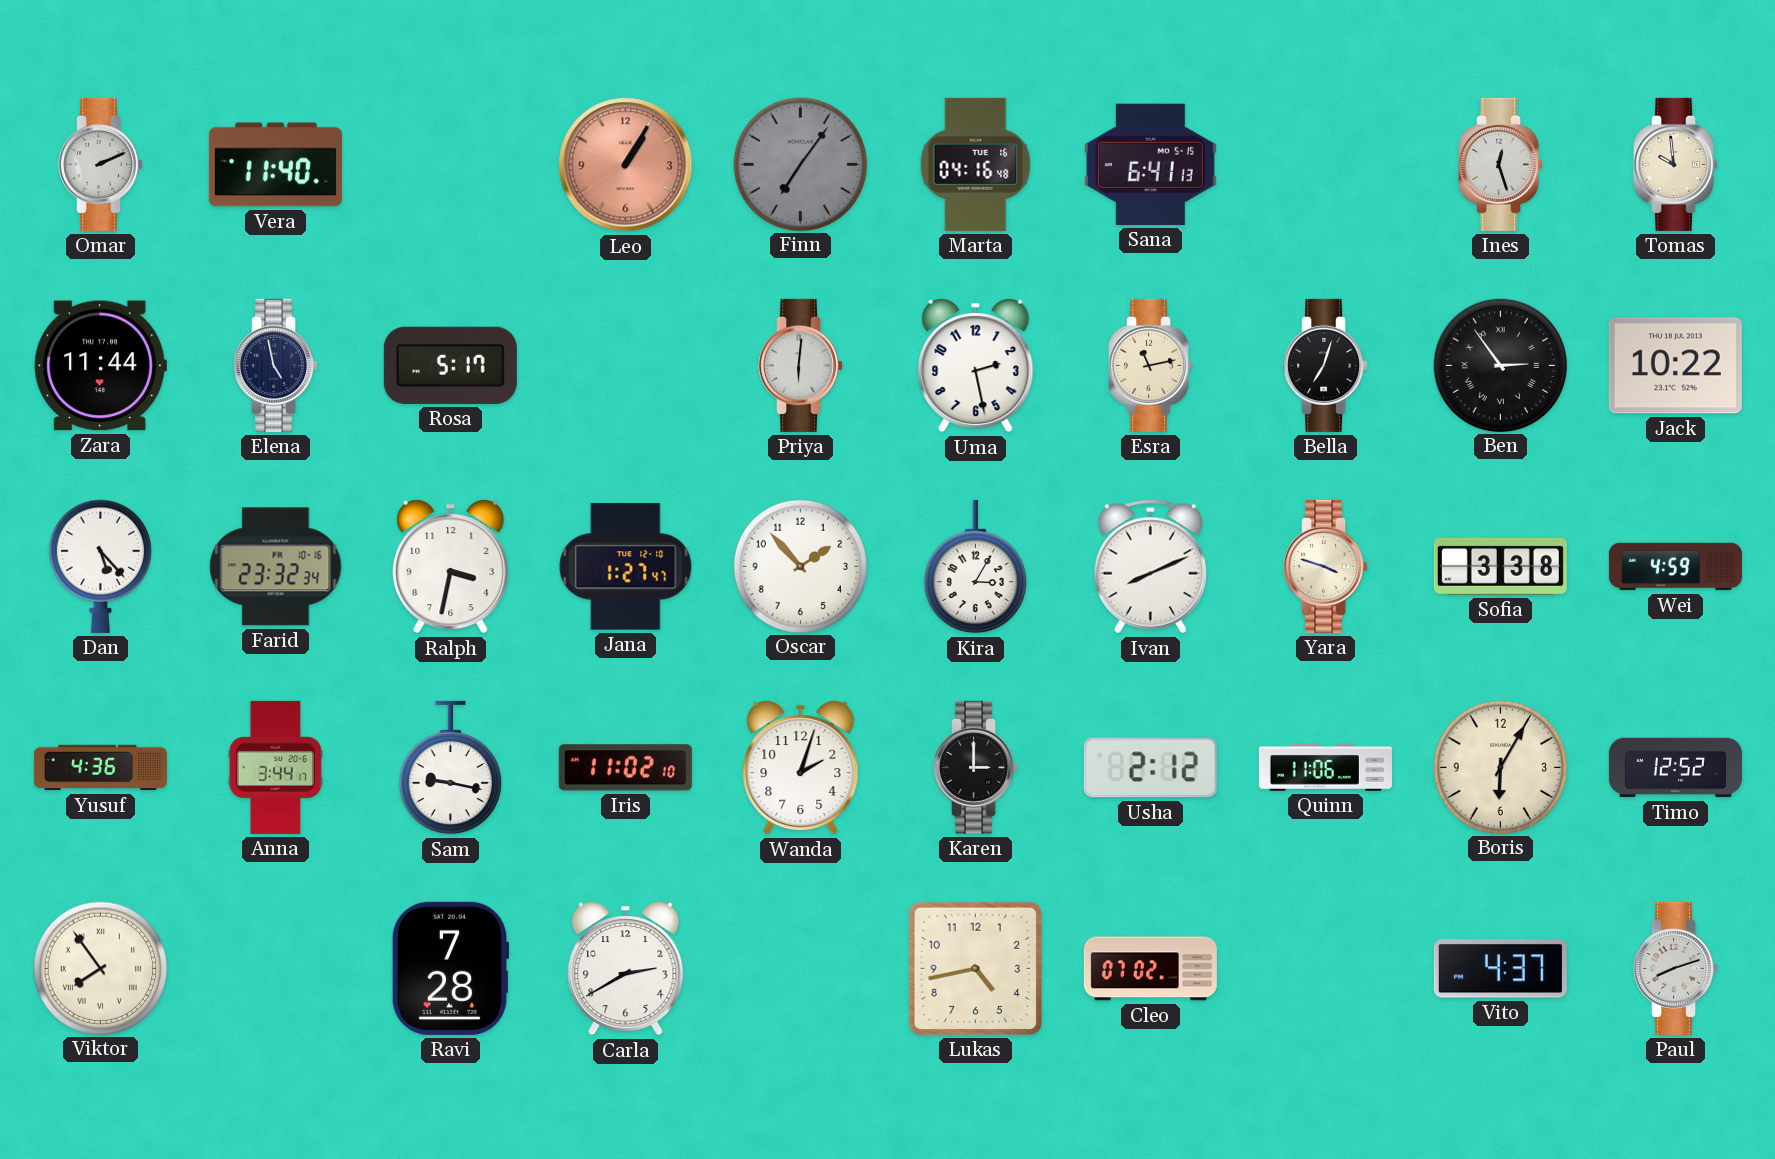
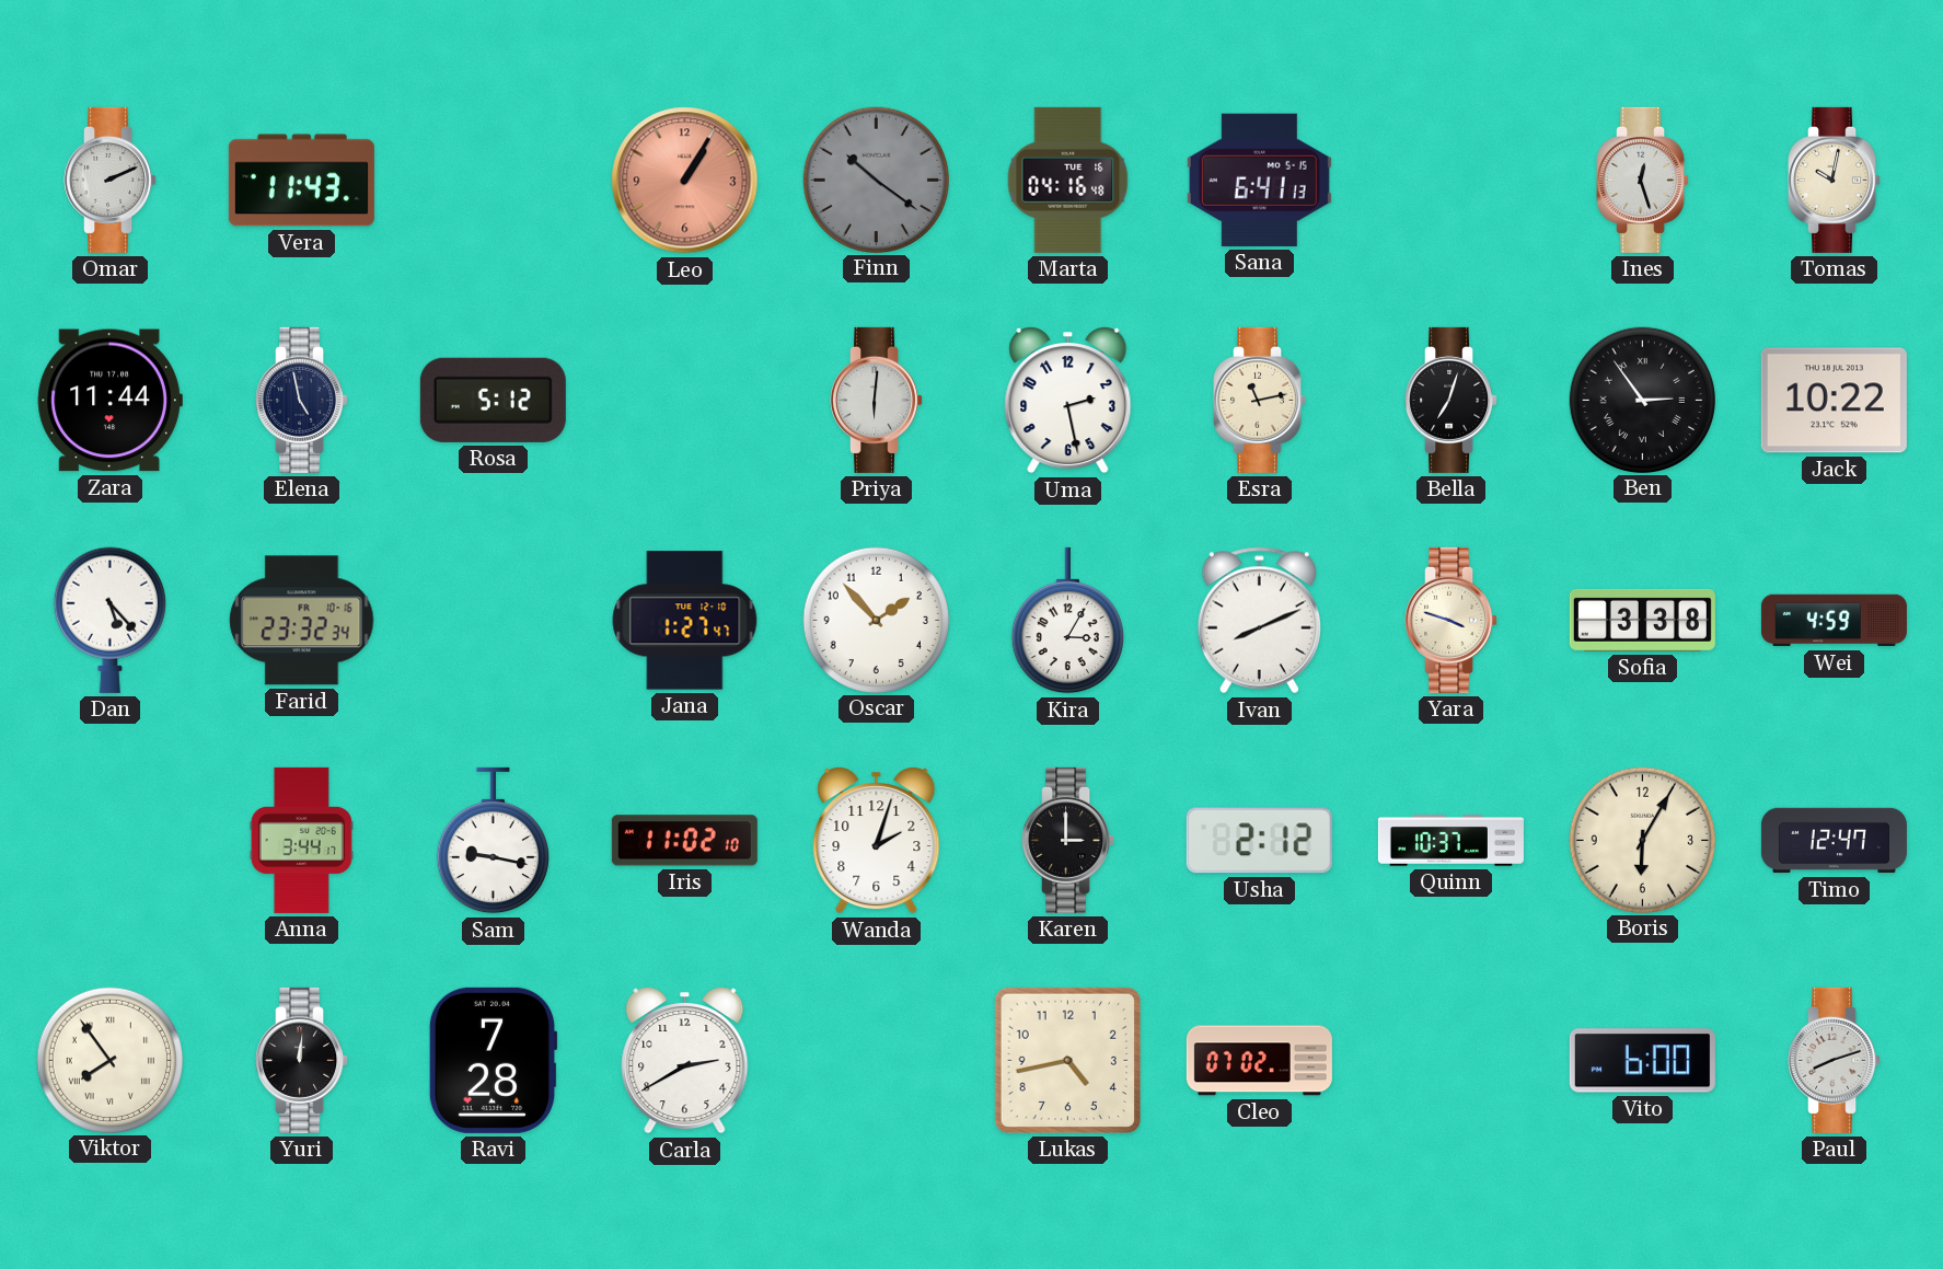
Vera: 11:40 -> 11:43
Finn: 7:06 -> 10:21
Tomas: 9:59 -> 10:02
Rosa: 5:17 -> 5:12
Ralph: 3:32 -> none
Yusuf: 4:36 -> none
Quinn: 11:06 -> 10:37
Timo: 12:52 -> 12:47
Yuri: none -> 12:01
Vito: 4:37 -> 6:00
